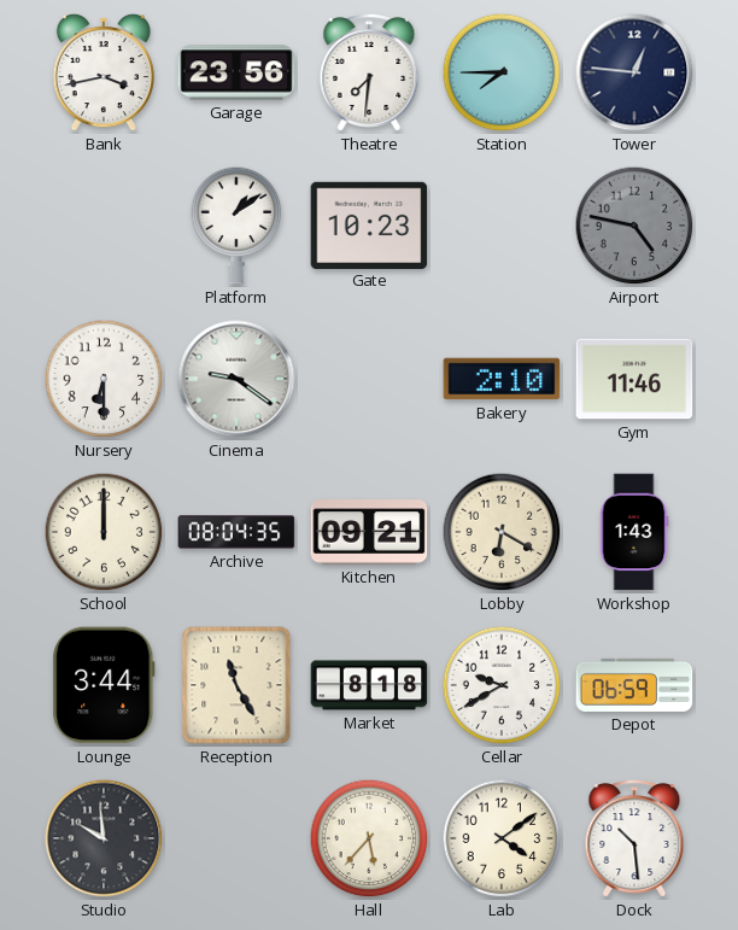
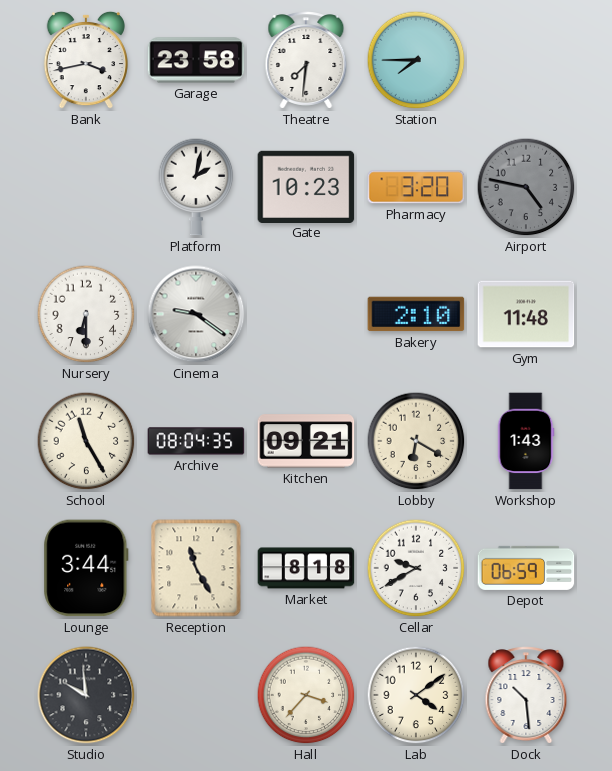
Garage: 23:56 -> 23:58
Tower: 12:46 -> none
Platform: 1:09 -> 2:02
Pharmacy: none -> 3:20
Gym: 11:46 -> 11:48
School: 12:00 -> 11:25
Hall: 5:37 -> 3:37
